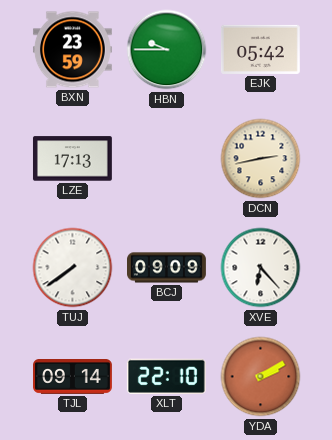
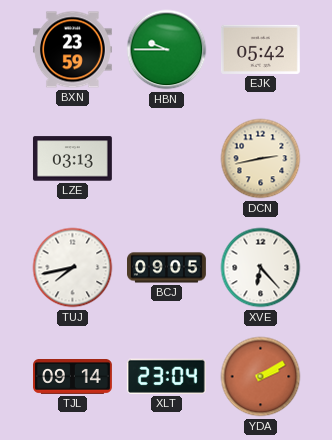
LZE: 17:13 -> 03:13
TUJ: 7:39 -> 7:43
BCJ: 09:09 -> 09:05
XLT: 22:10 -> 23:04
